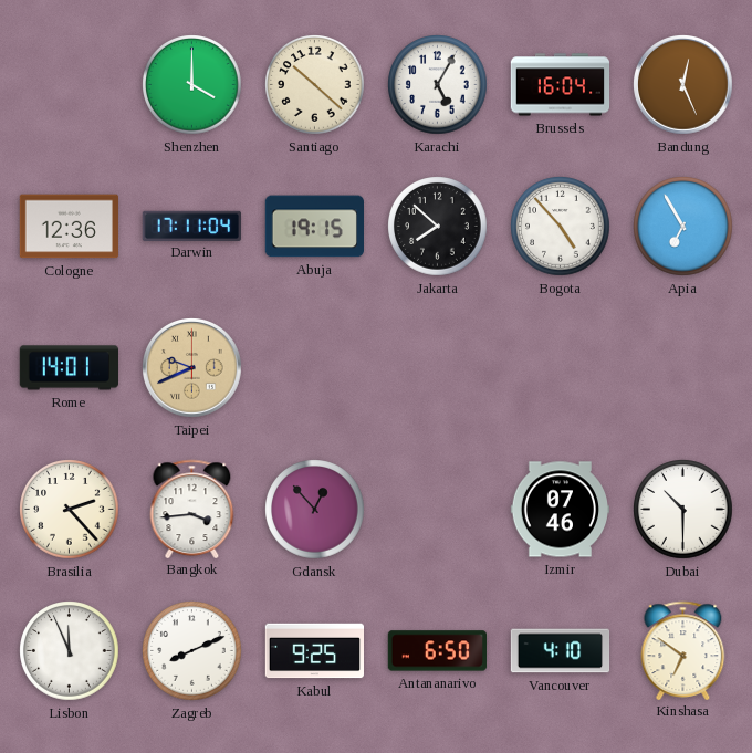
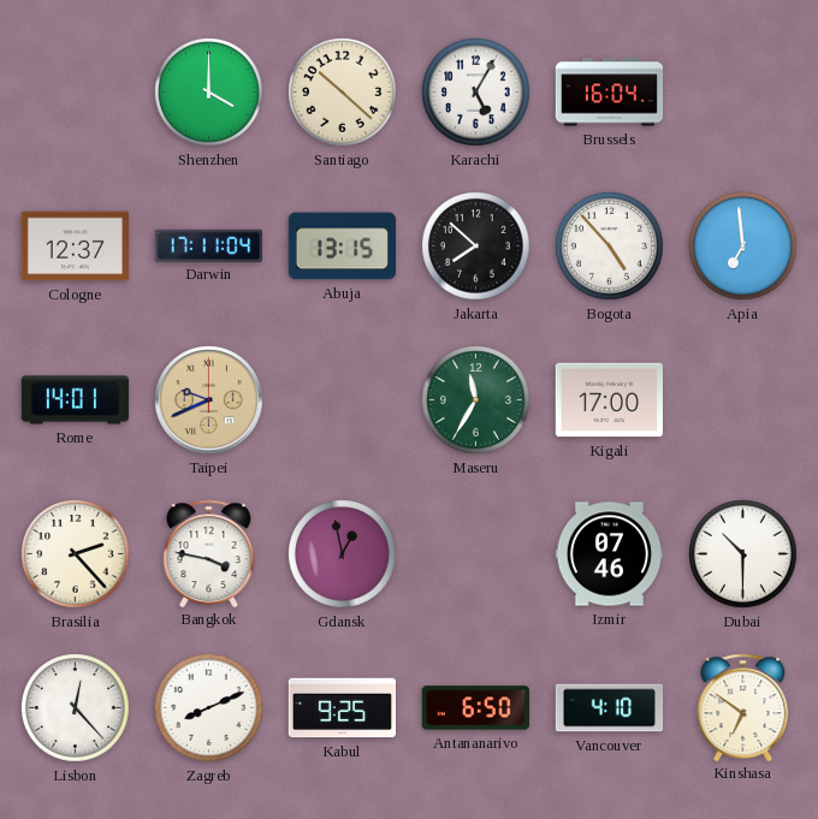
Bandung: 12:26 -> none
Cologne: 12:36 -> 12:37
Abuja: 19:15 -> 13:15
Apia: 6:55 -> 6:59
Maseru: none -> 11:35
Kigali: none -> 17:00
Bangkok: 3:44 -> 3:47
Gdansk: 12:53 -> 12:58
Lisbon: 11:56 -> 12:23
